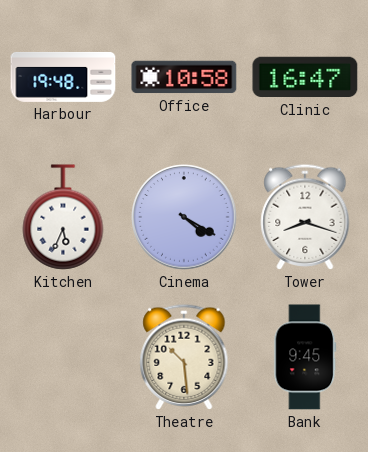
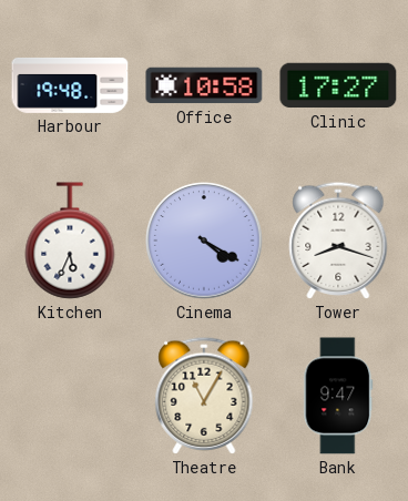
Clinic: 16:47 -> 17:27
Theatre: 10:29 -> 11:05
Bank: 9:45 -> 9:47
